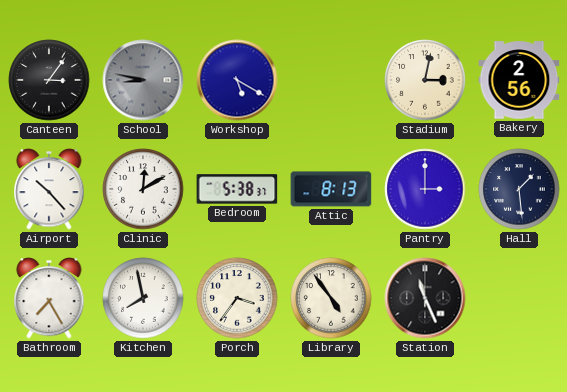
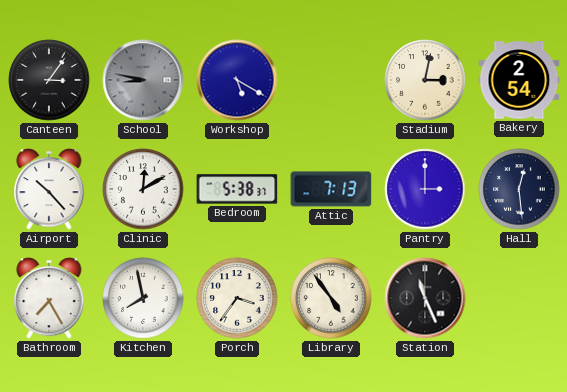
Bakery: 2:56 -> 2:54
Attic: 8:13 -> 7:13
Hall: 1:29 -> 12:29
